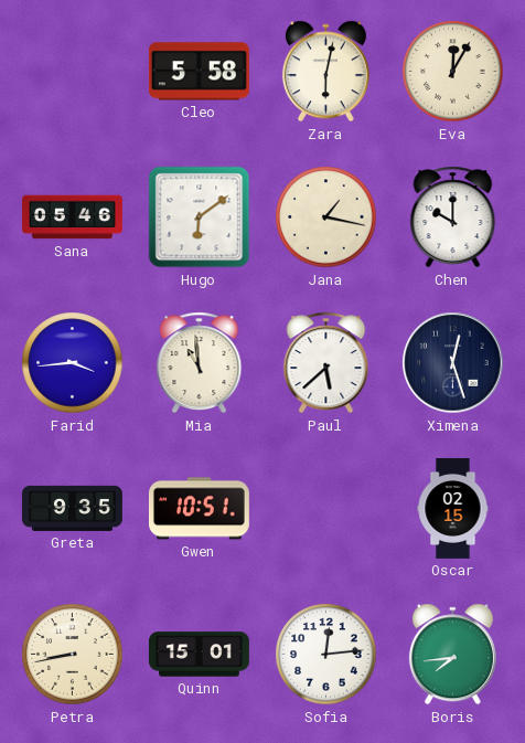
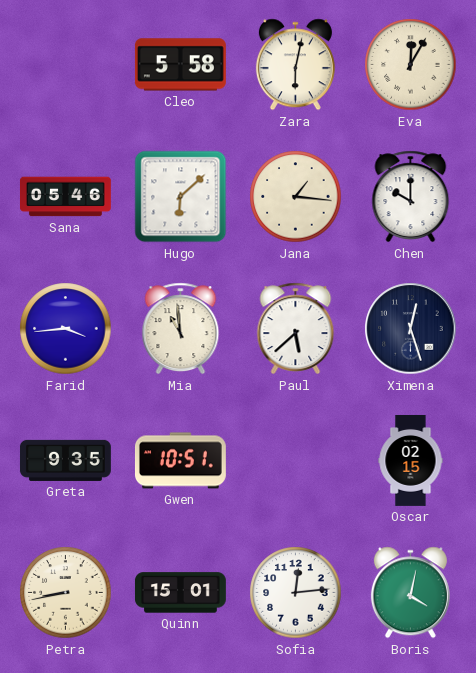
Hugo: 6:09 -> 6:08
Jana: 1:17 -> 1:16
Boris: 7:44 -> 4:02
